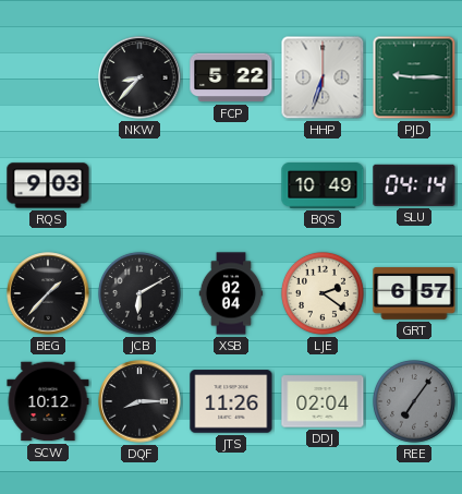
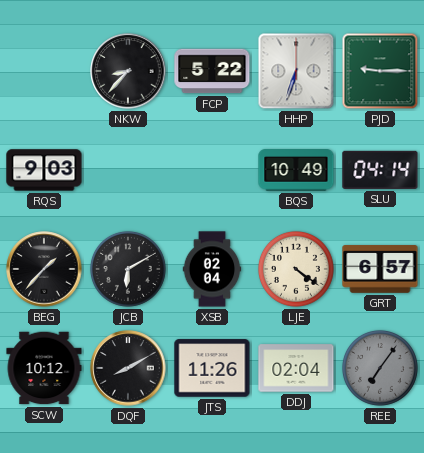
LJE: 2:21 -> 4:21
DQF: 8:15 -> 8:10
